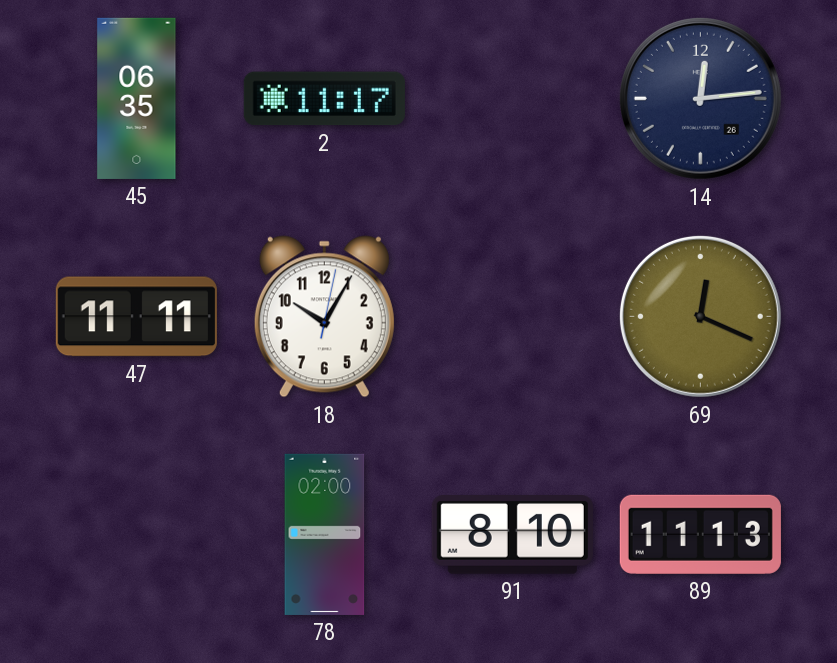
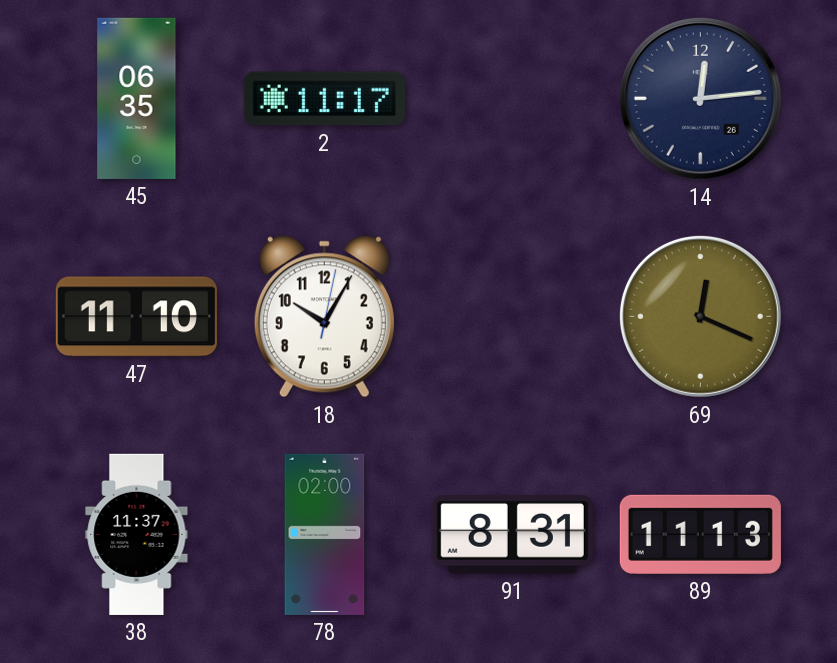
47: 11:11 -> 11:10
38: none -> 11:37
91: 8:10 -> 8:31
